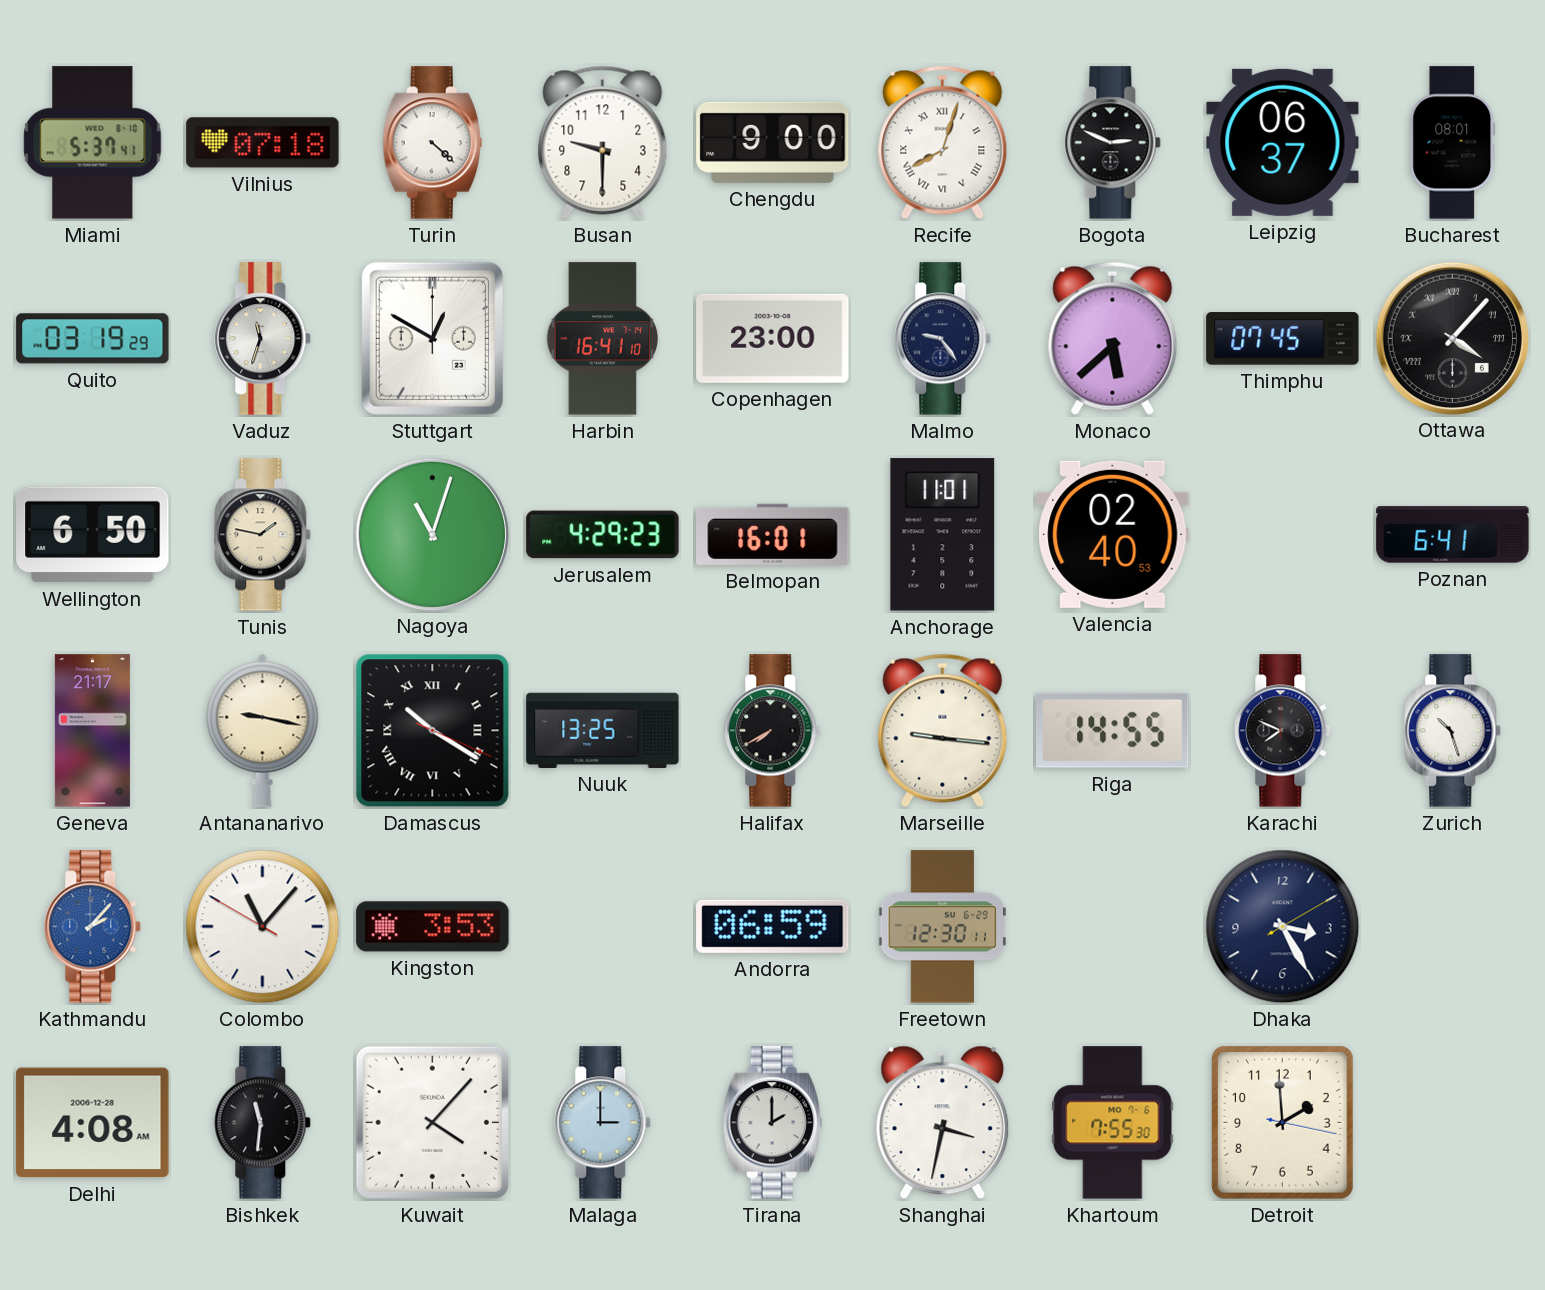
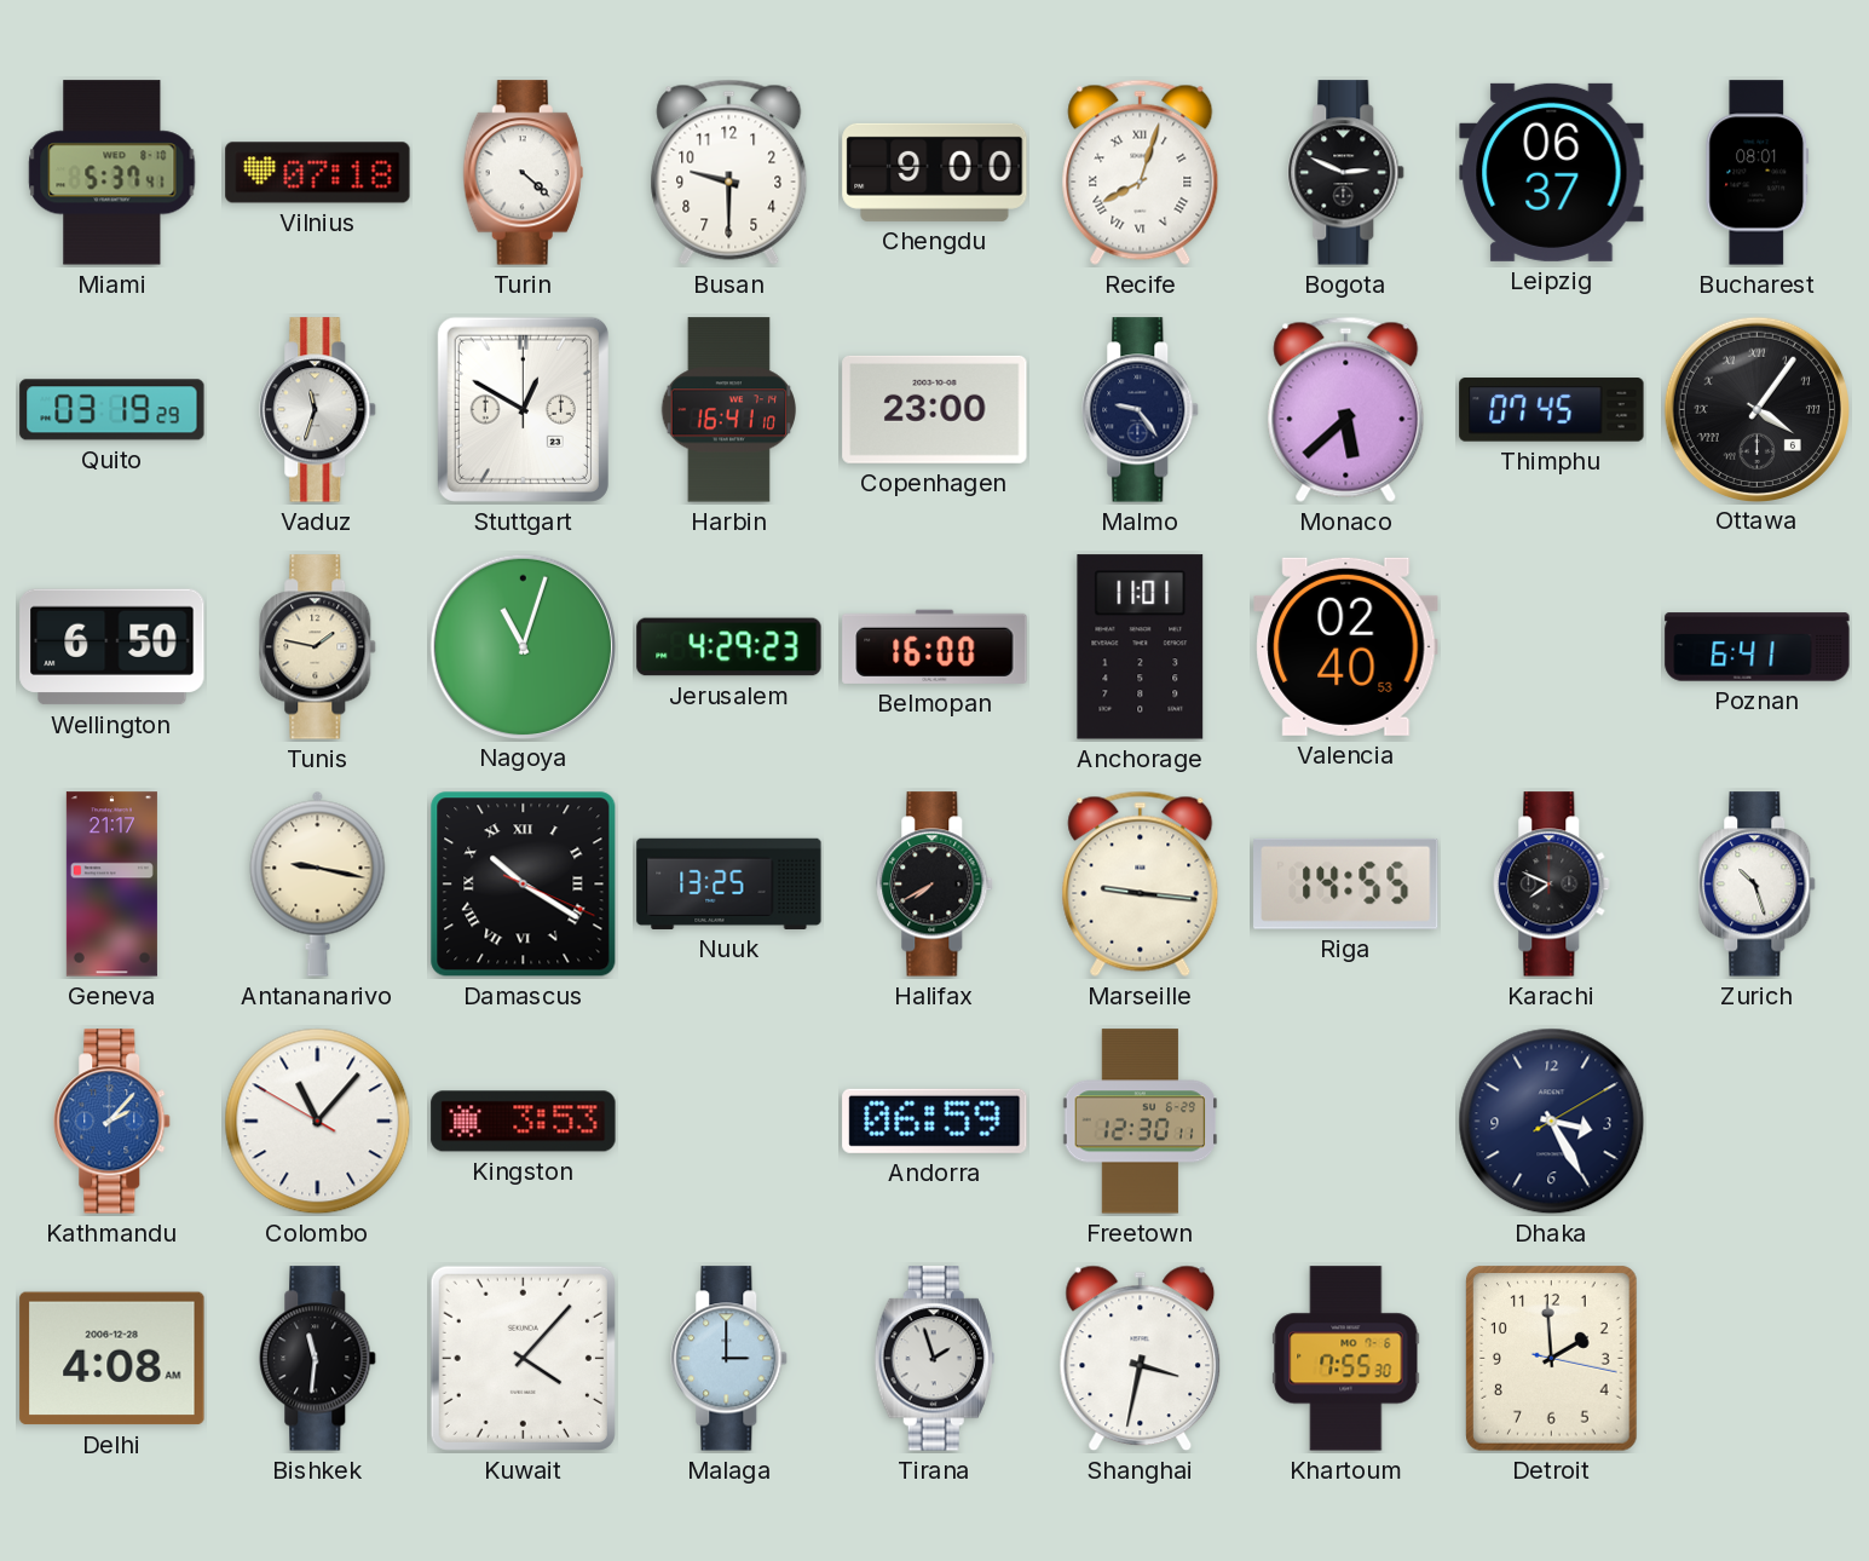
Ottawa: 4:07 -> 4:06
Belmopan: 16:01 -> 16:00
Tirana: 2:00 -> 1:57
